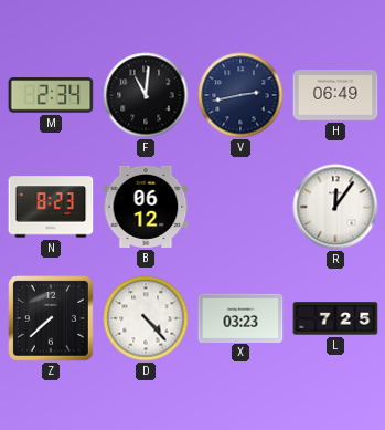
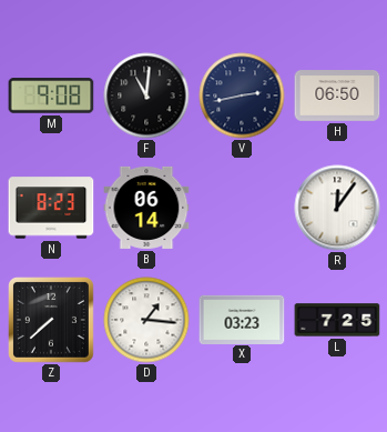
M: 2:34 -> 9:08
H: 06:49 -> 06:50
B: 06:12 -> 06:14
D: 4:23 -> 1:16
